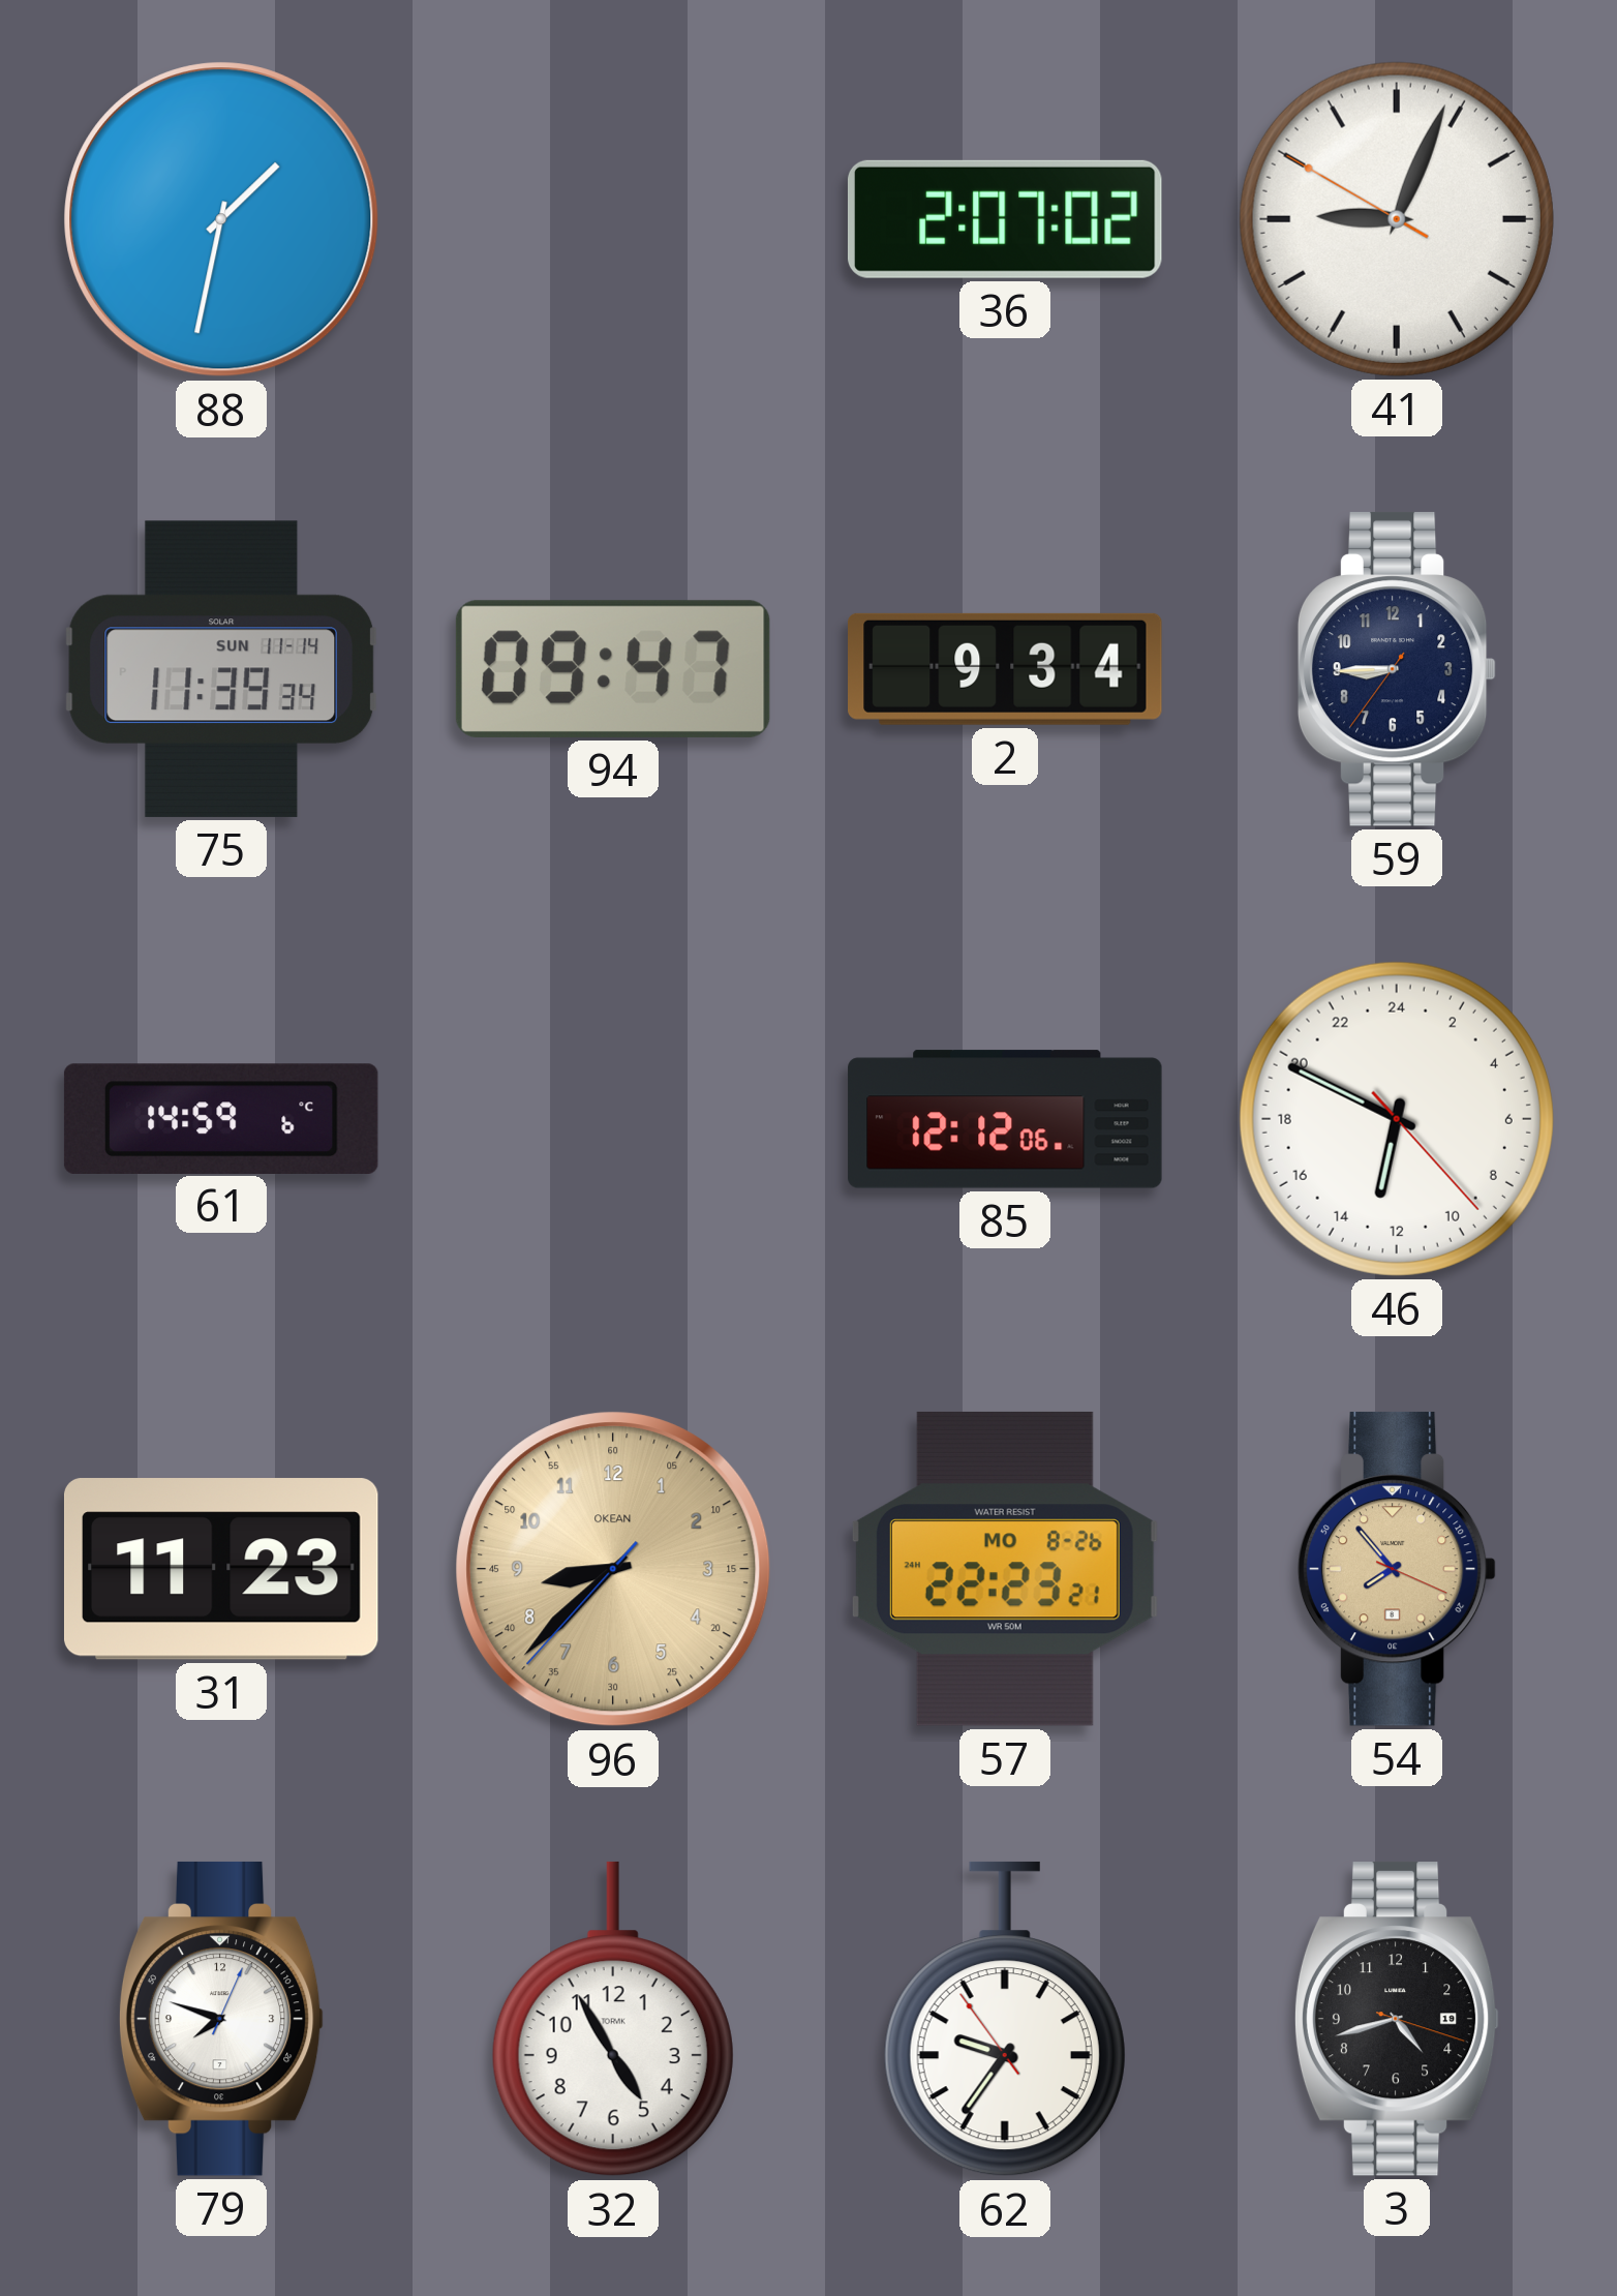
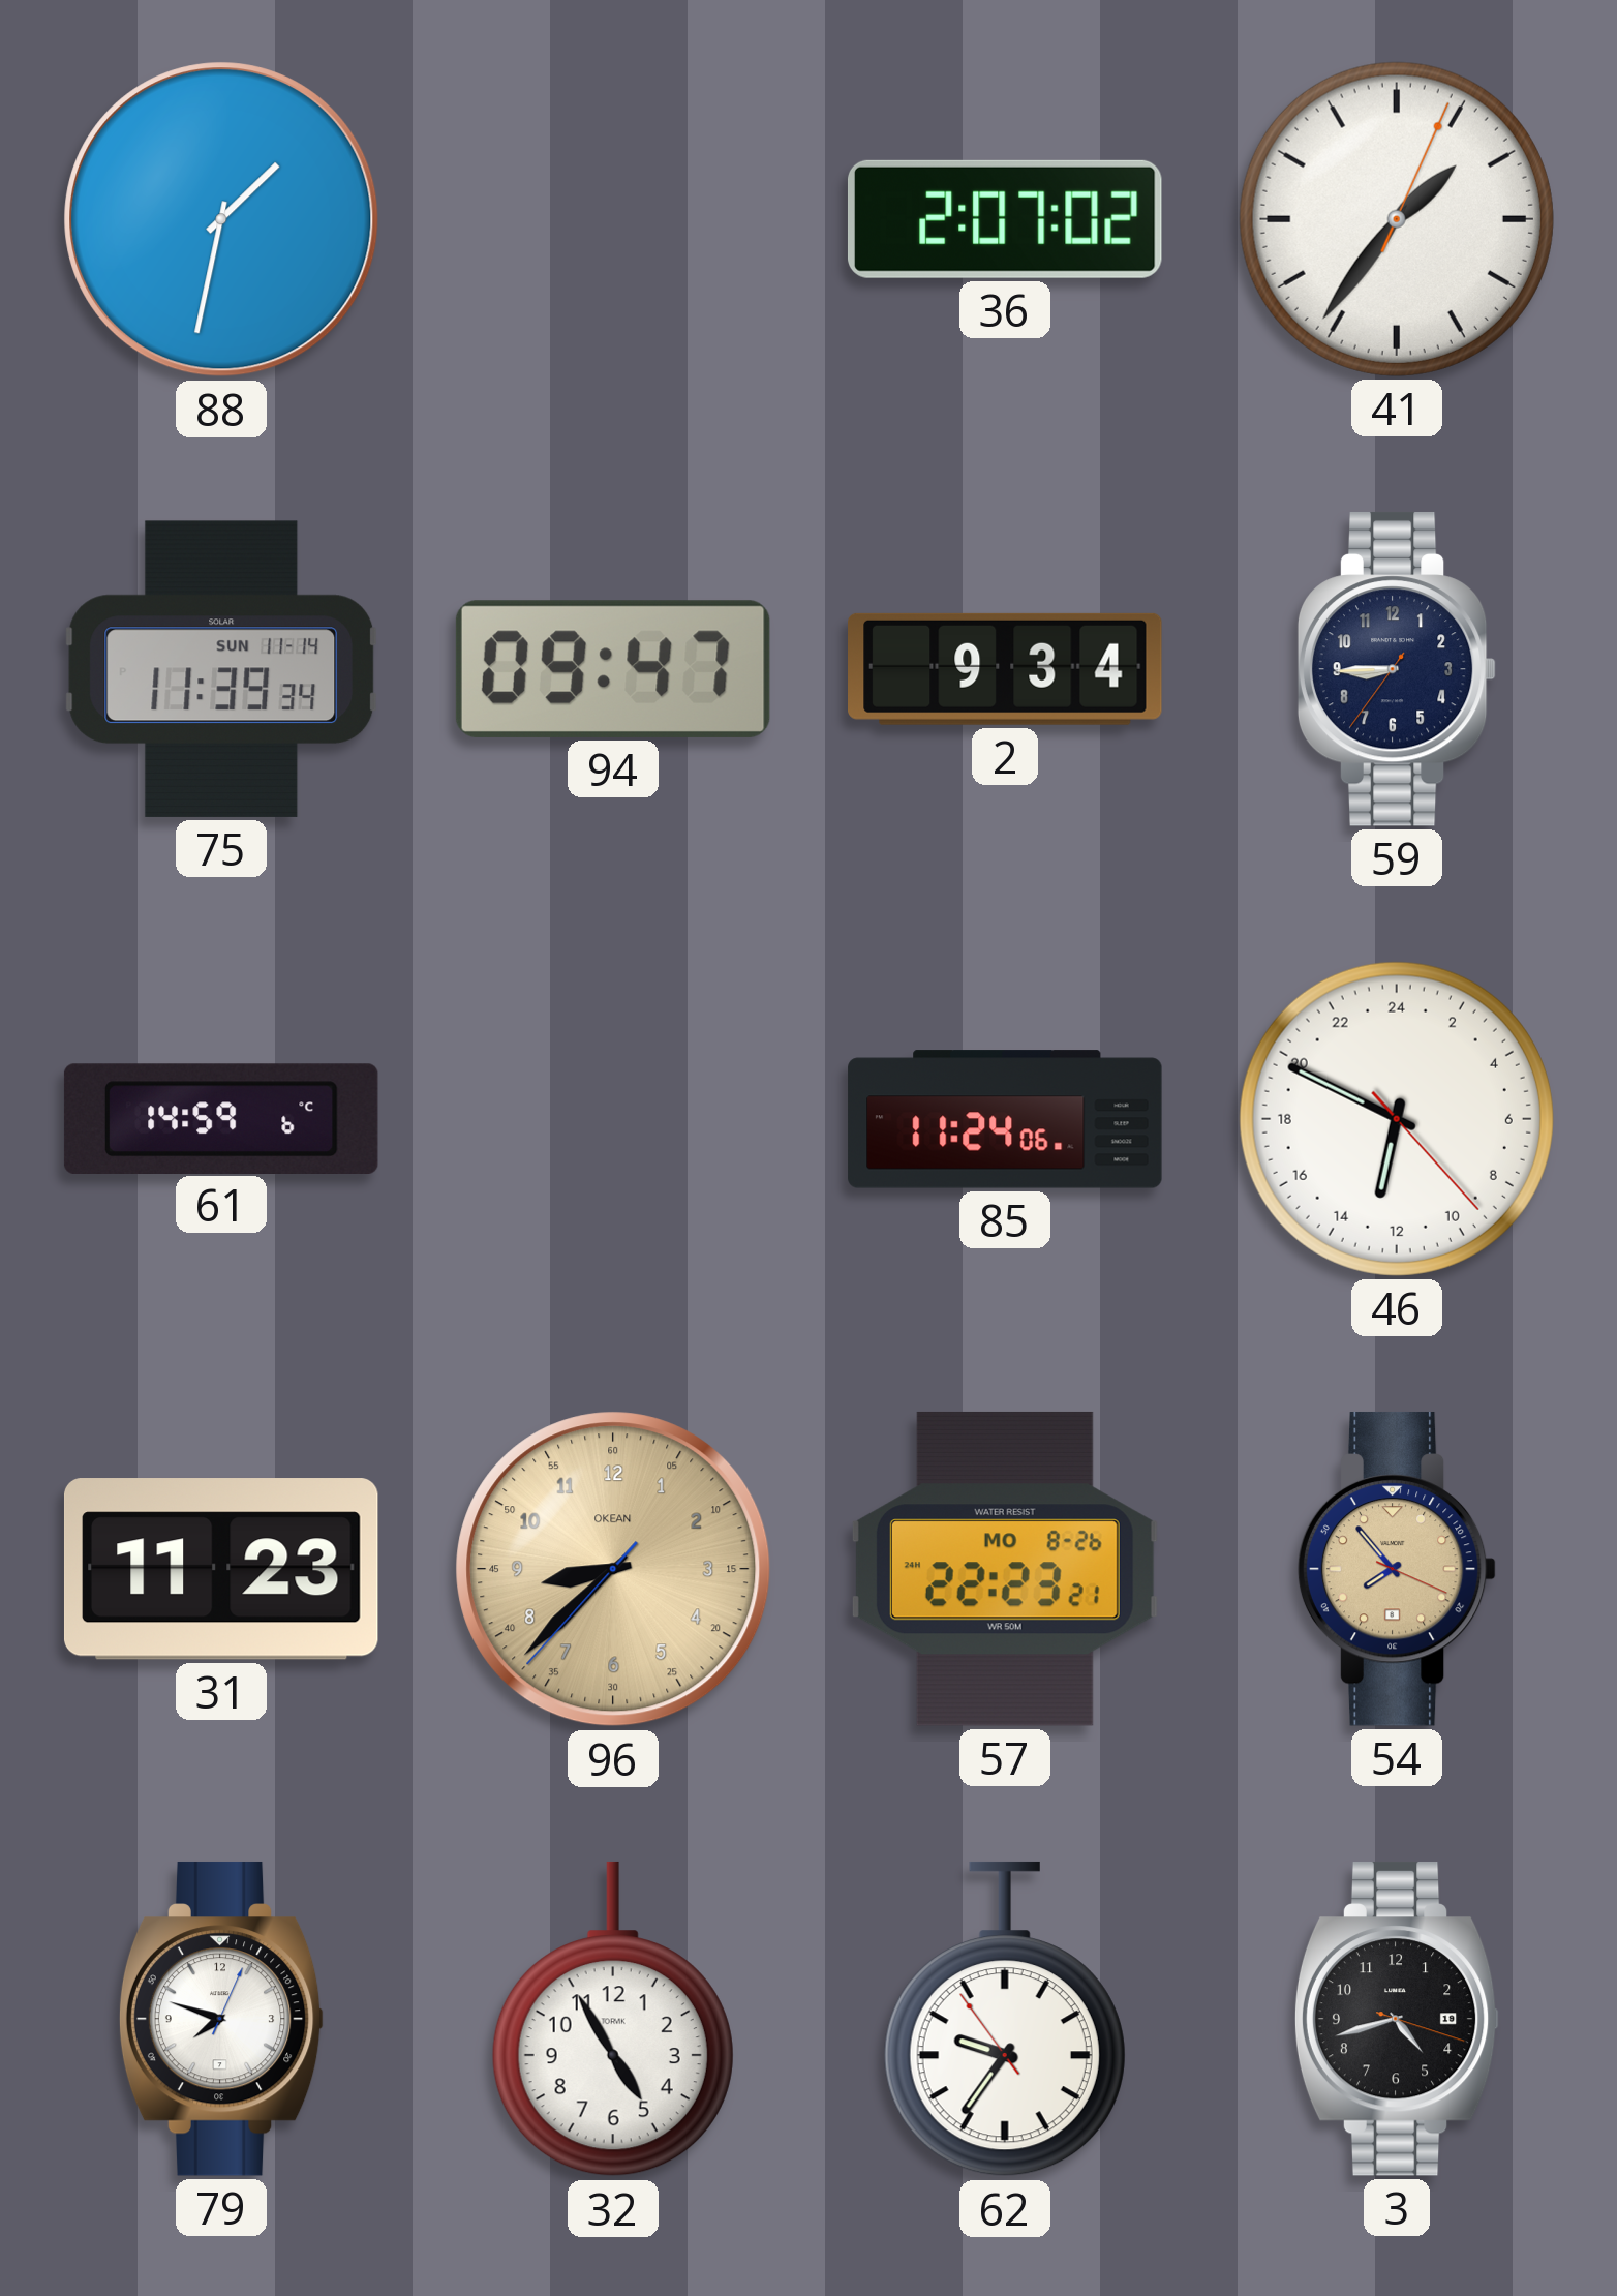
41: 9:03 -> 1:36
85: 12:12 -> 11:24
